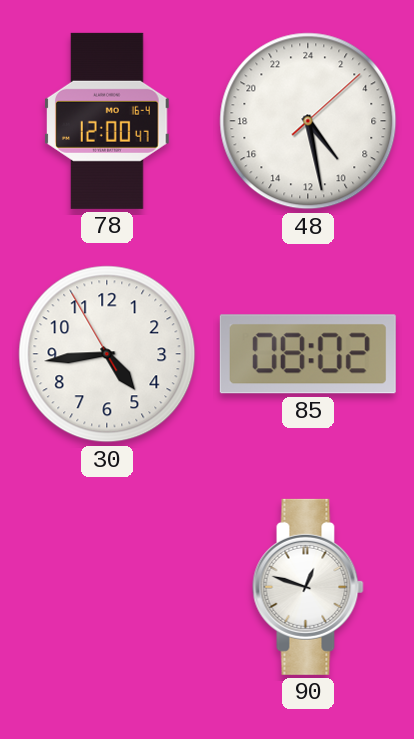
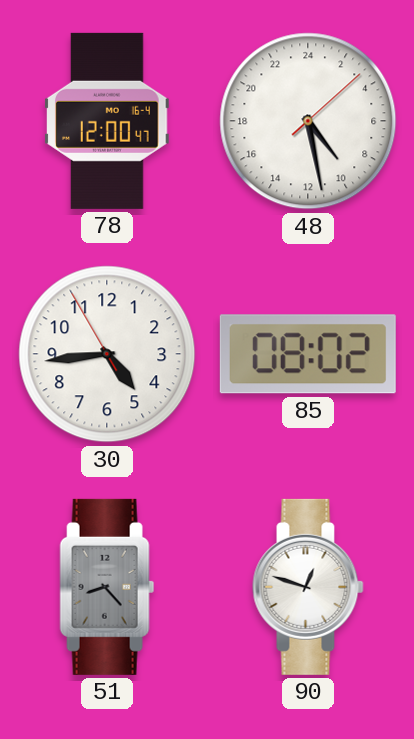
51: none -> 8:23
